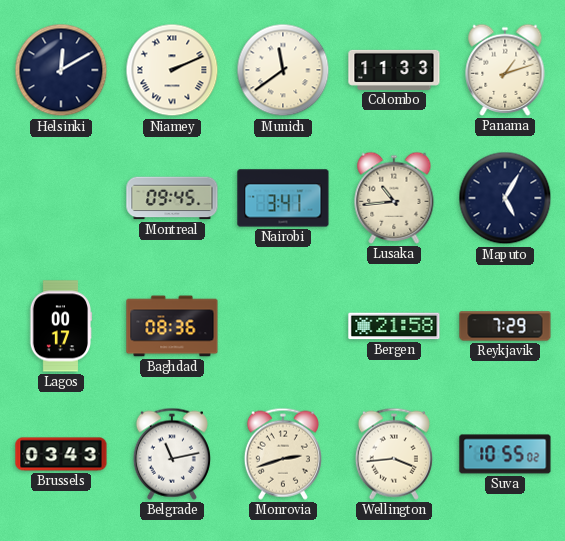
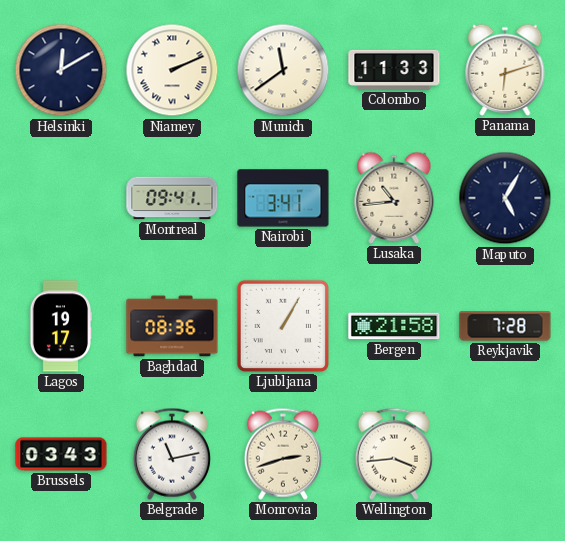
Panama: 1:12 -> 6:12
Montreal: 09:45 -> 09:41
Lagos: 00:17 -> 19:17
Ljubljana: none -> 1:05
Reykjavik: 7:29 -> 7:28
Suva: 10:55 -> none
